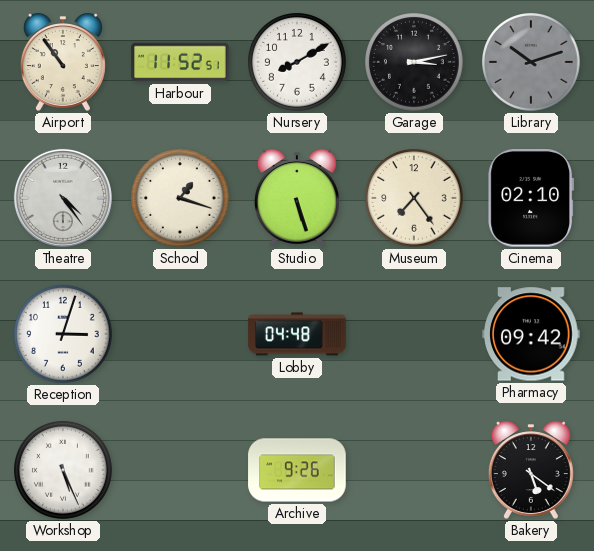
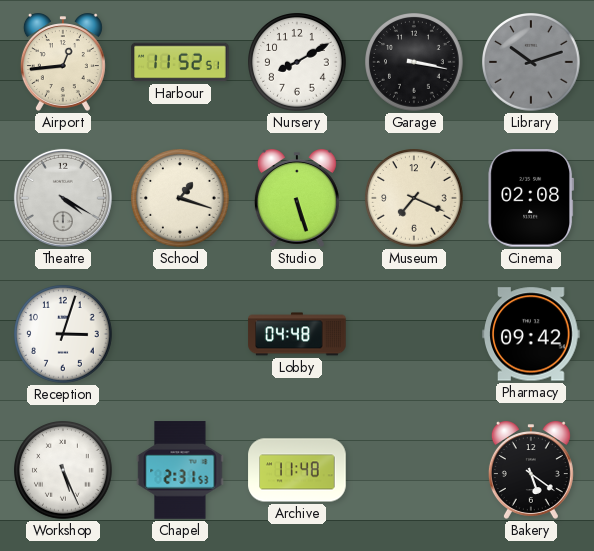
Airport: 10:54 -> 12:44
Garage: 3:13 -> 3:17
Theatre: 4:24 -> 4:20
Museum: 7:24 -> 7:19
Cinema: 02:10 -> 02:08
Chapel: none -> 2:31
Archive: 9:26 -> 11:48
